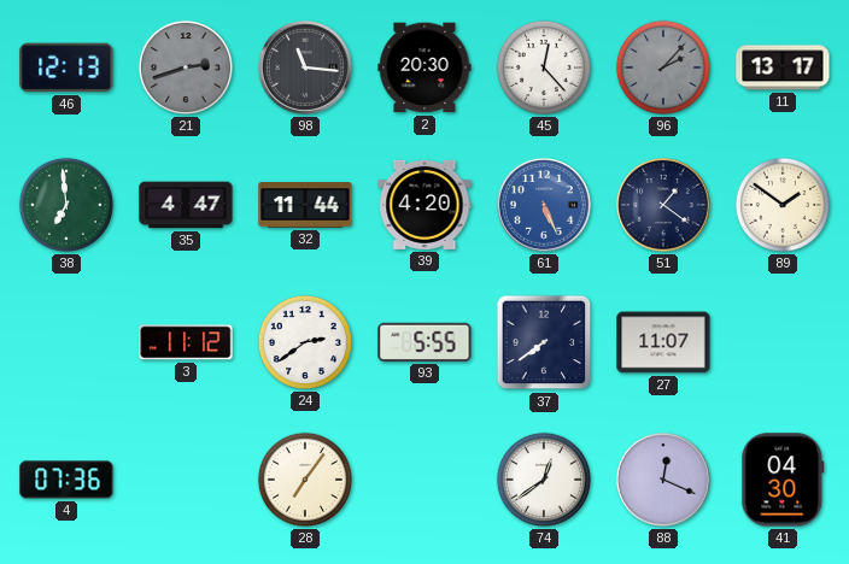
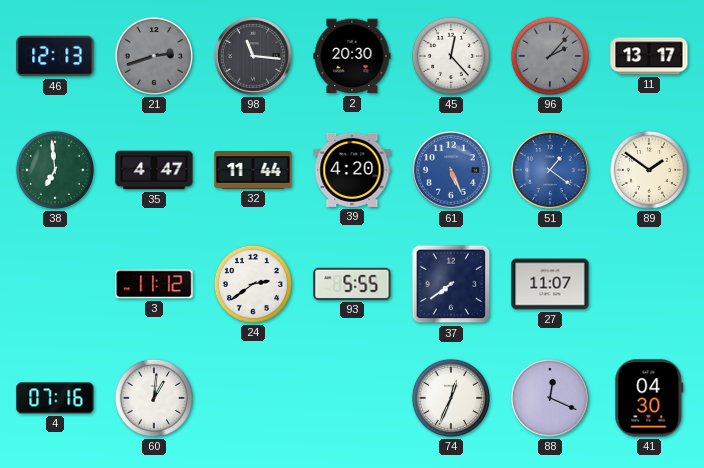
51 dial: navy -> blue
4: 07:36 -> 07:16
60: none -> 1:01
28: 7:06 -> none
74: 12:39 -> 12:34
